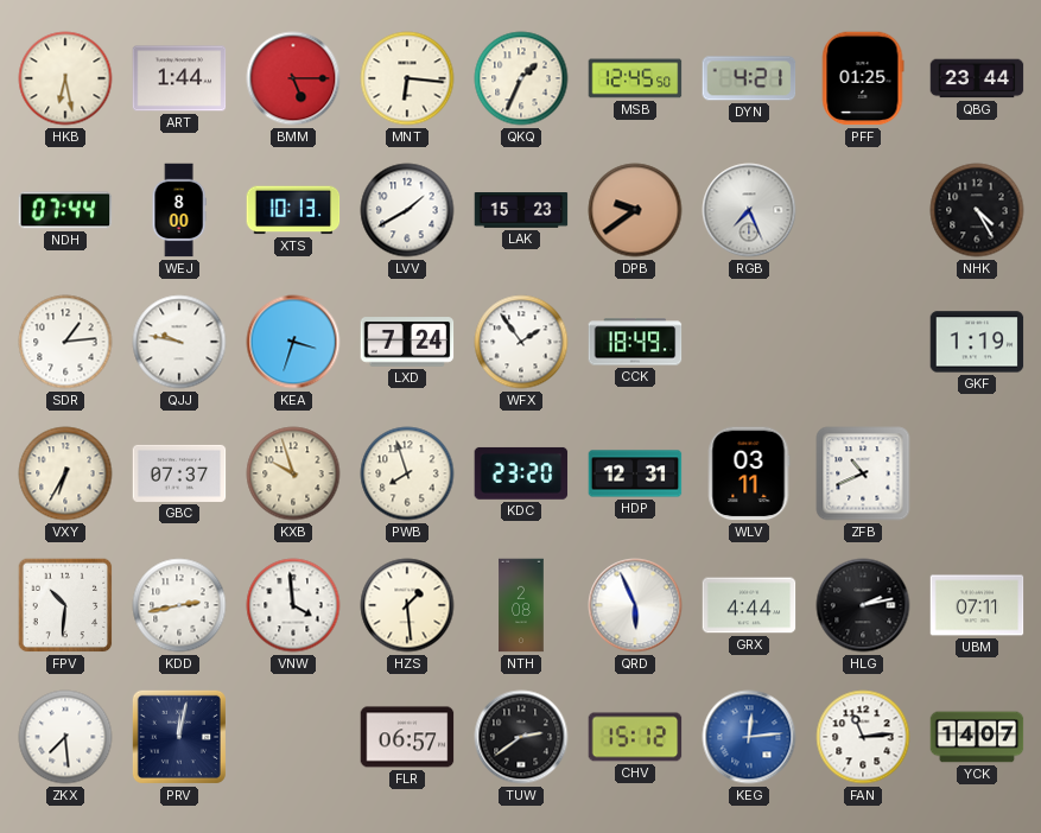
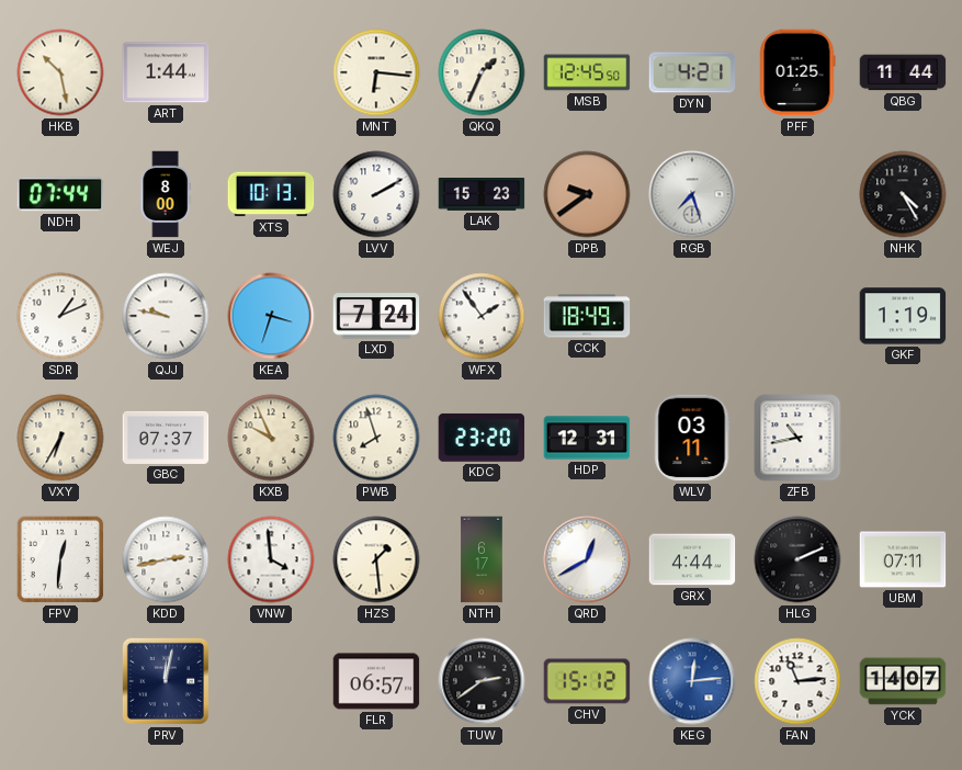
HKB: 6:28 -> 10:28
BMM: 5:15 -> none
QBG: 23:44 -> 11:44
LVV: 1:40 -> 2:10
RGB: 7:26 -> 7:27
SDR: 1:14 -> 1:11
KXB: 9:57 -> 9:56
ZFB: 10:41 -> 10:43
FPV: 10:31 -> 12:31
NTH: 2:08 -> 6:17
QRD: 5:56 -> 12:40
HLG: 2:13 -> 2:11
ZKX: 7:29 -> none
